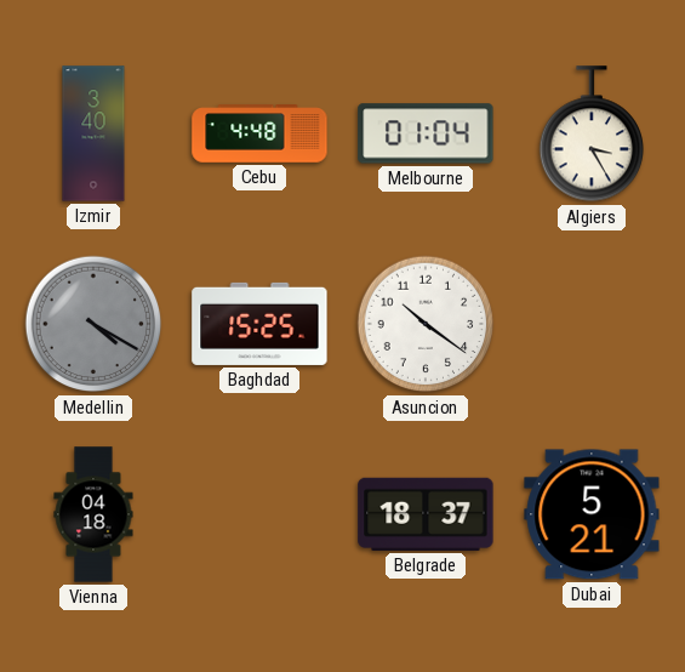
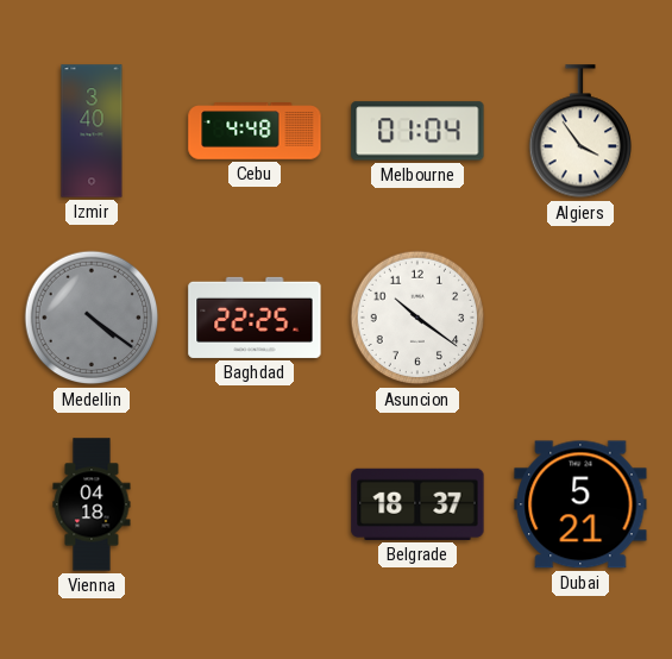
Algiers: 3:25 -> 3:54
Medellin: 4:20 -> 4:21
Baghdad: 15:25 -> 22:25
